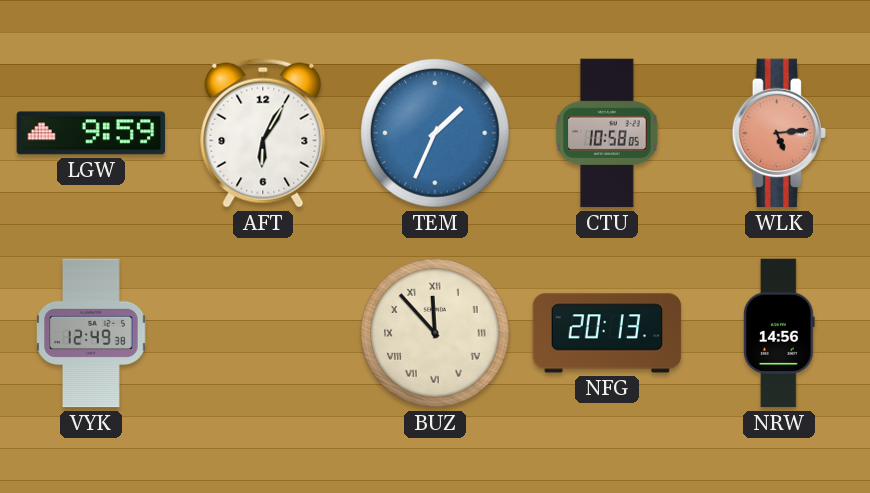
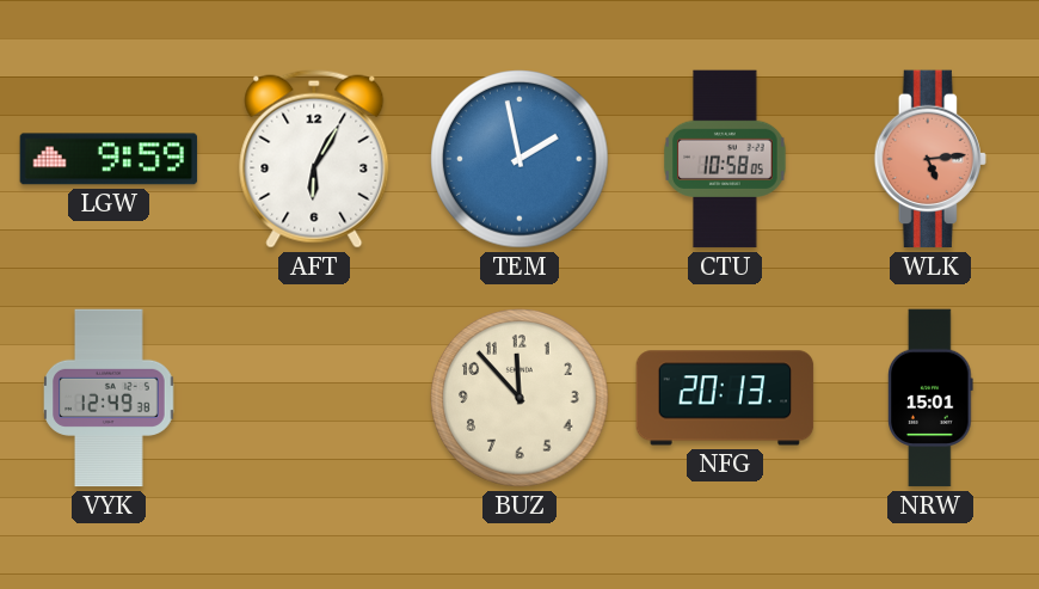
TEM: 1:34 -> 1:58
BUZ numerals: Roman -> Arabic
NRW: 14:56 -> 15:01
